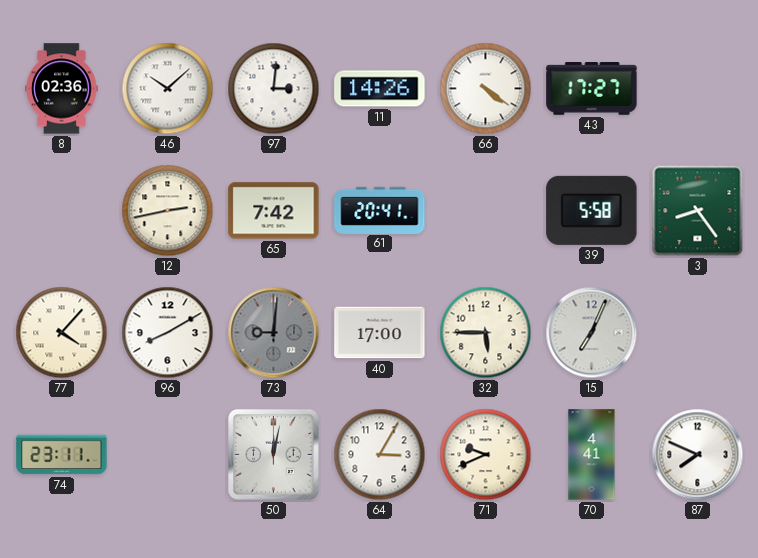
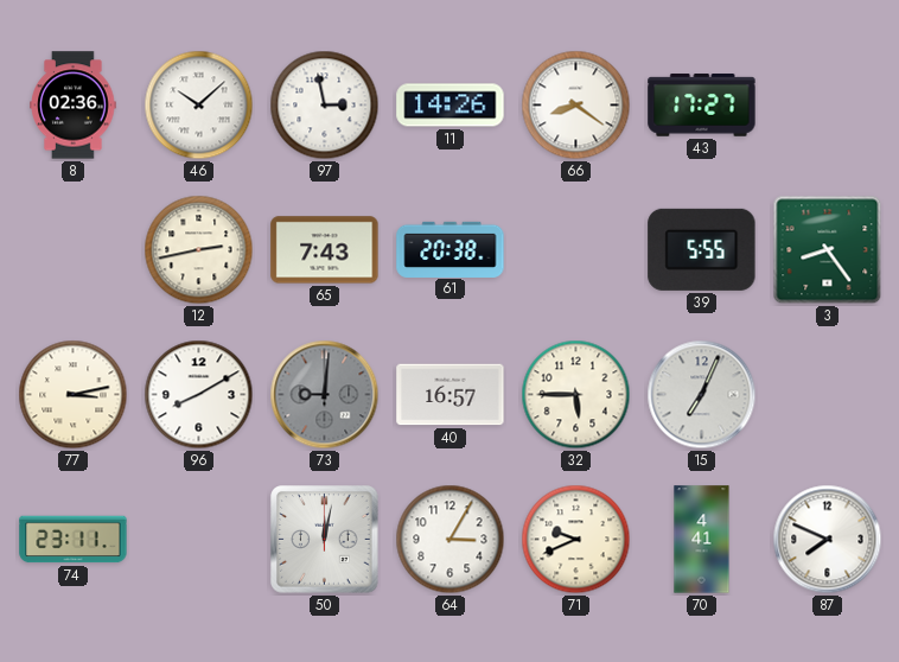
97: 3:01 -> 2:58
66: 4:21 -> 8:21
65: 7:42 -> 7:43
61: 20:41 -> 20:38
39: 5:58 -> 5:55
77: 4:07 -> 3:13
40: 17:00 -> 16:57
